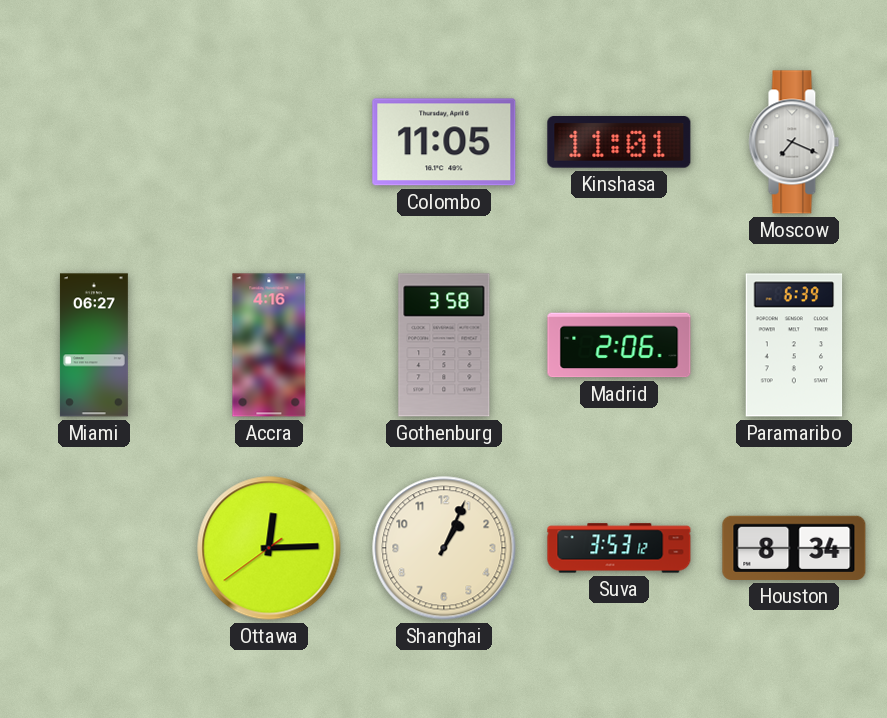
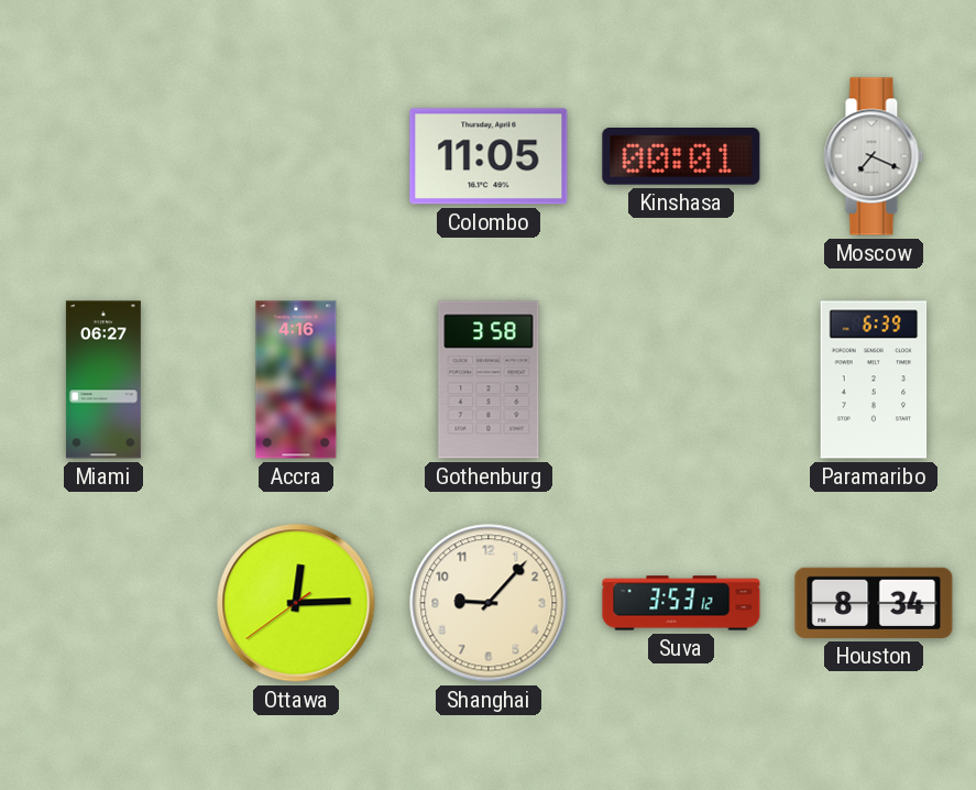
Kinshasa: 11:01 -> 00:01
Madrid: 2:06 -> none
Shanghai: 1:04 -> 9:07
